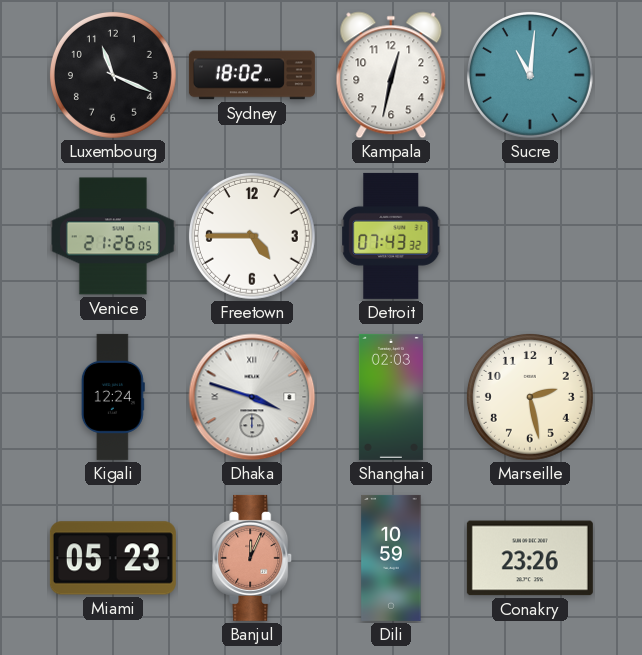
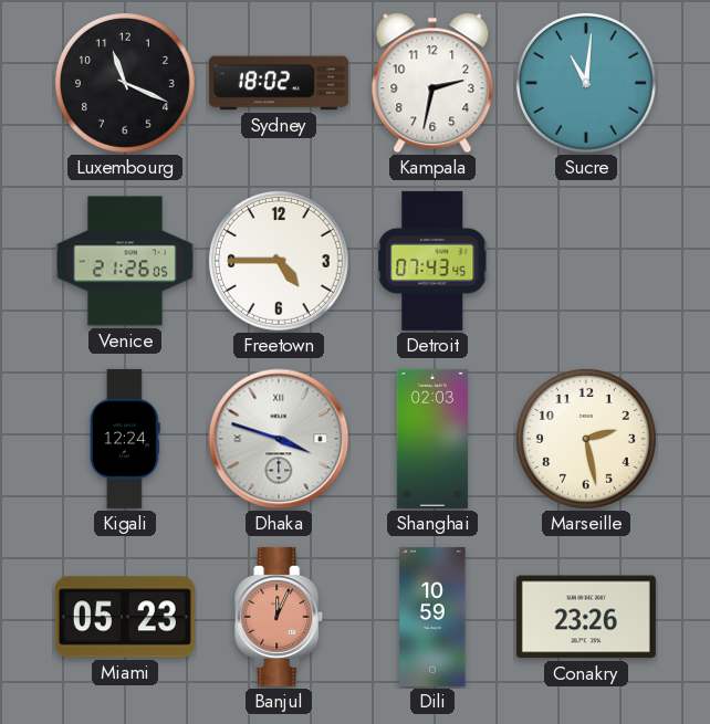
Kampala: 12:32 -> 2:32
Detroit: 07:43:32 -> 07:43:45
